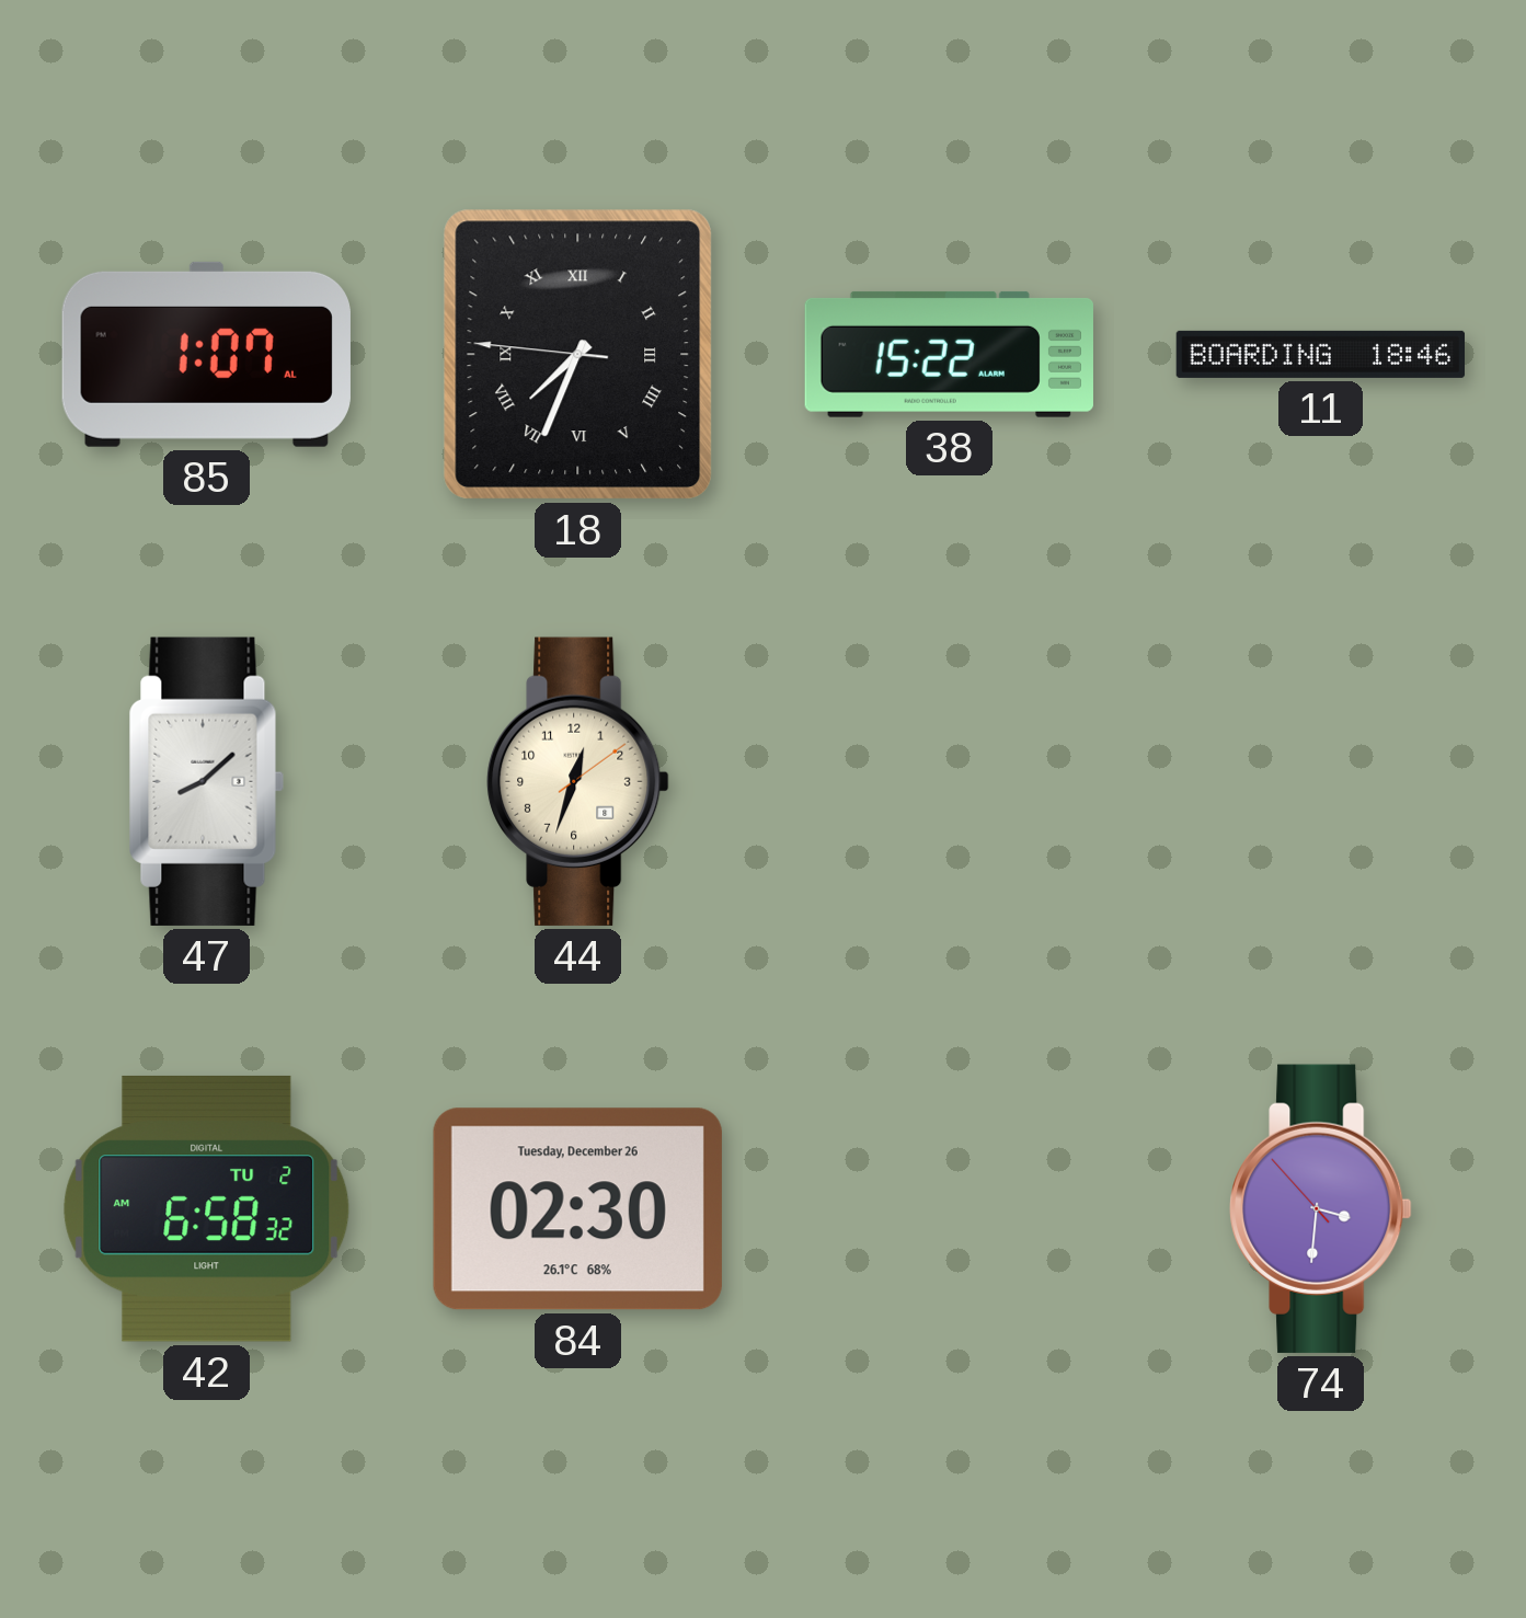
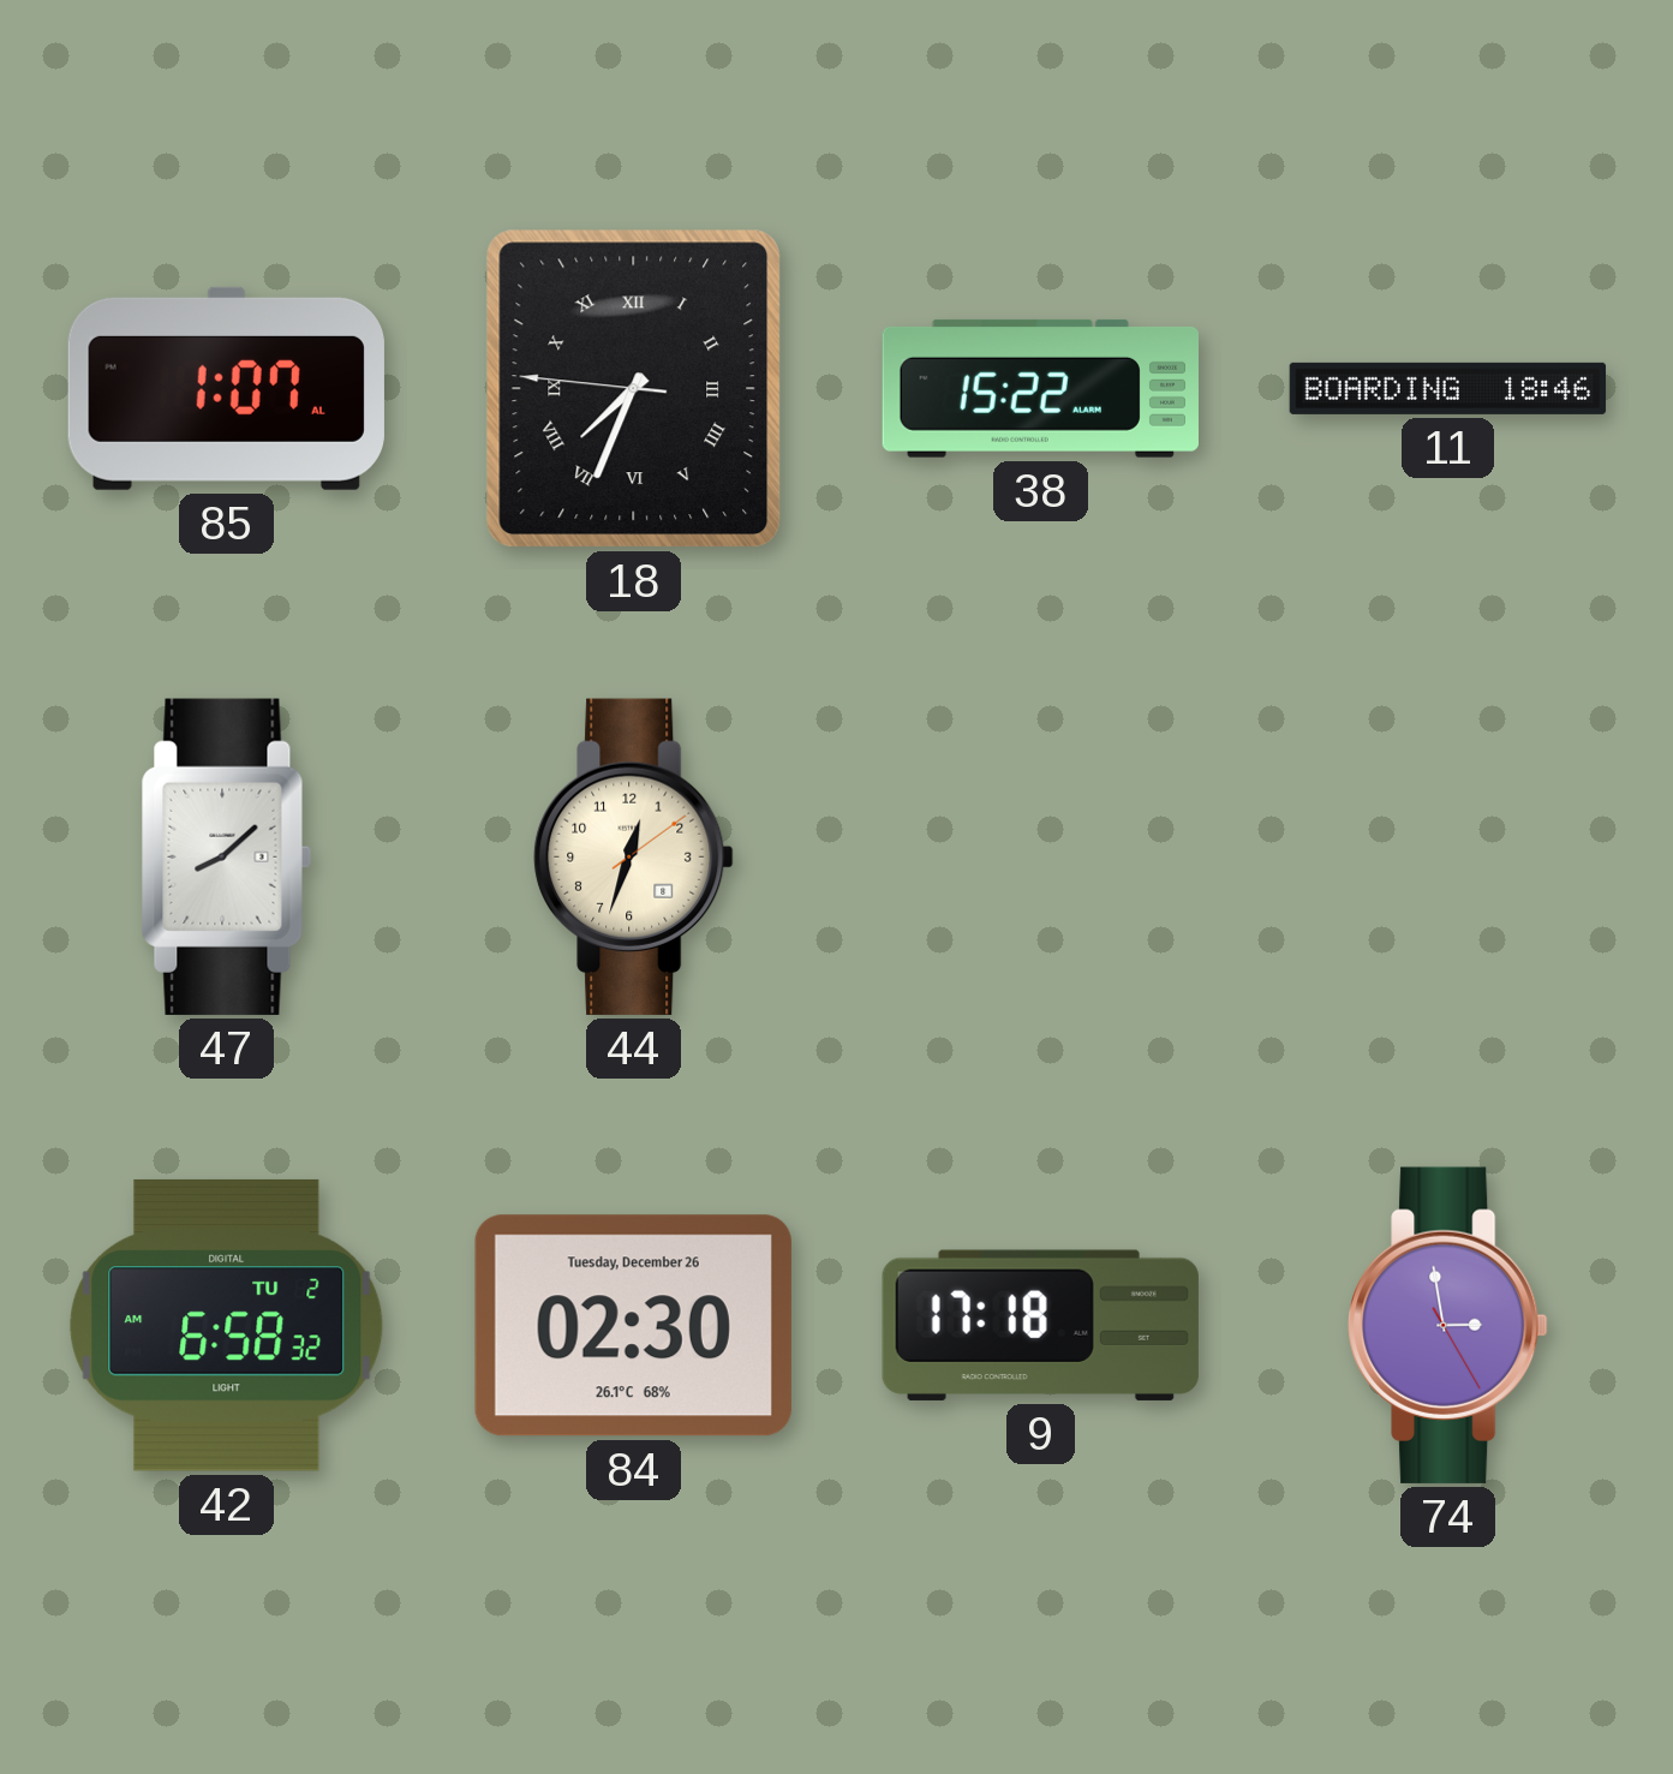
9: none -> 17:18
74: 3:30 -> 2:58
